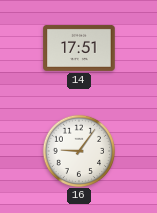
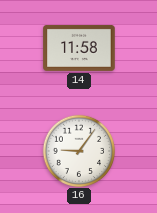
14: 17:51 -> 11:58
